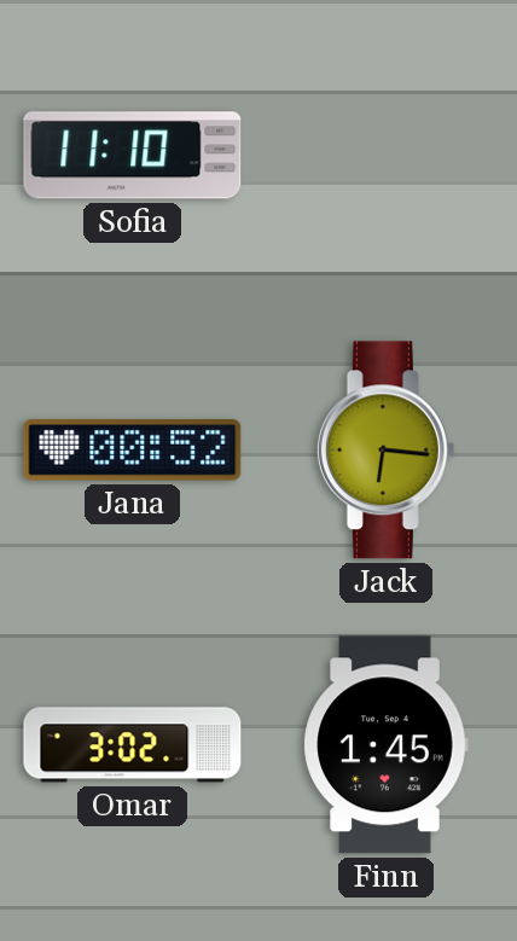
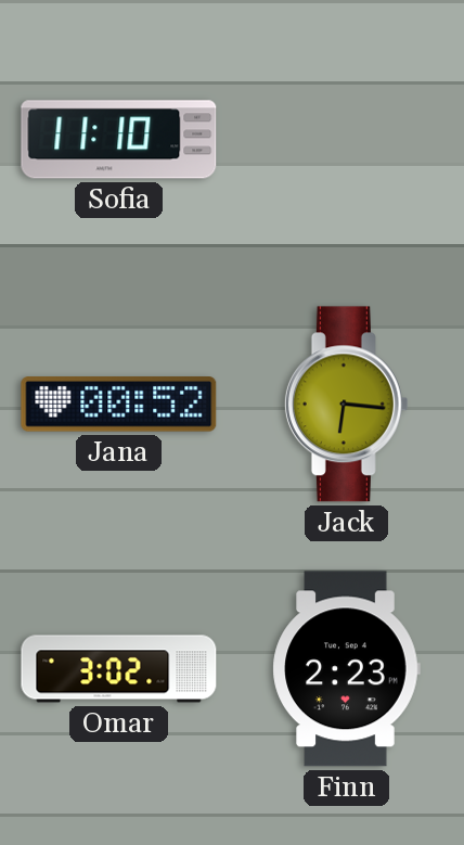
Finn: 1:45 -> 2:23
